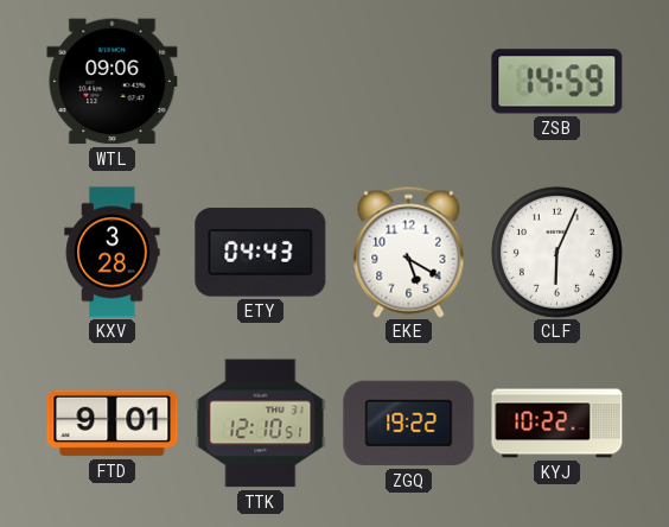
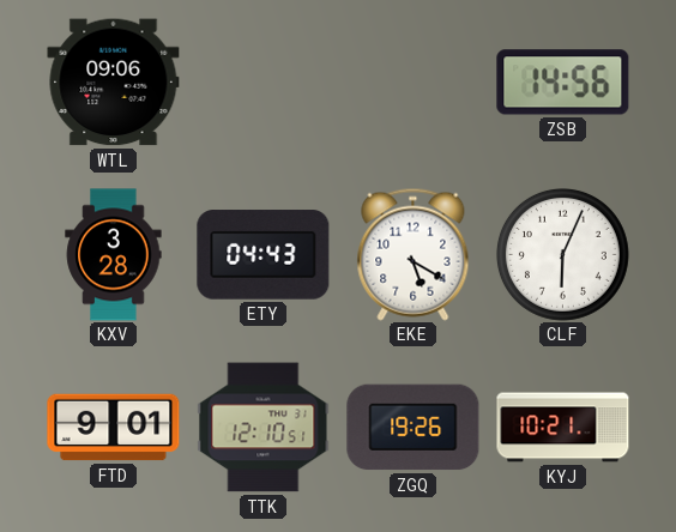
ZSB: 14:59 -> 14:56
ZGQ: 19:22 -> 19:26
KYJ: 10:22 -> 10:21
